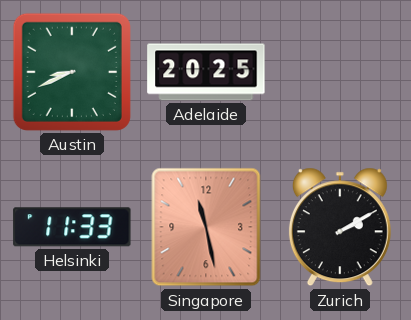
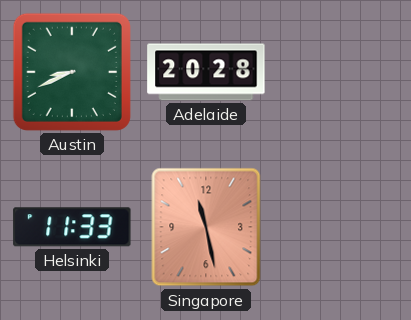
Adelaide: 20:25 -> 20:28
Zurich: 2:10 -> none
